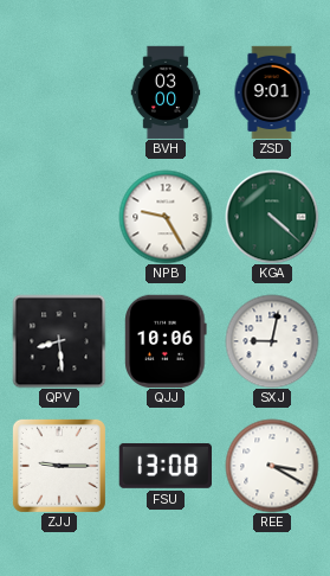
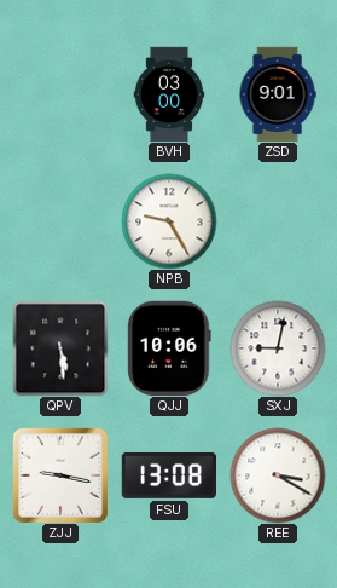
KGA: 4:22 -> none
QPV: 8:29 -> 5:29
ZJJ: 9:15 -> 9:17
